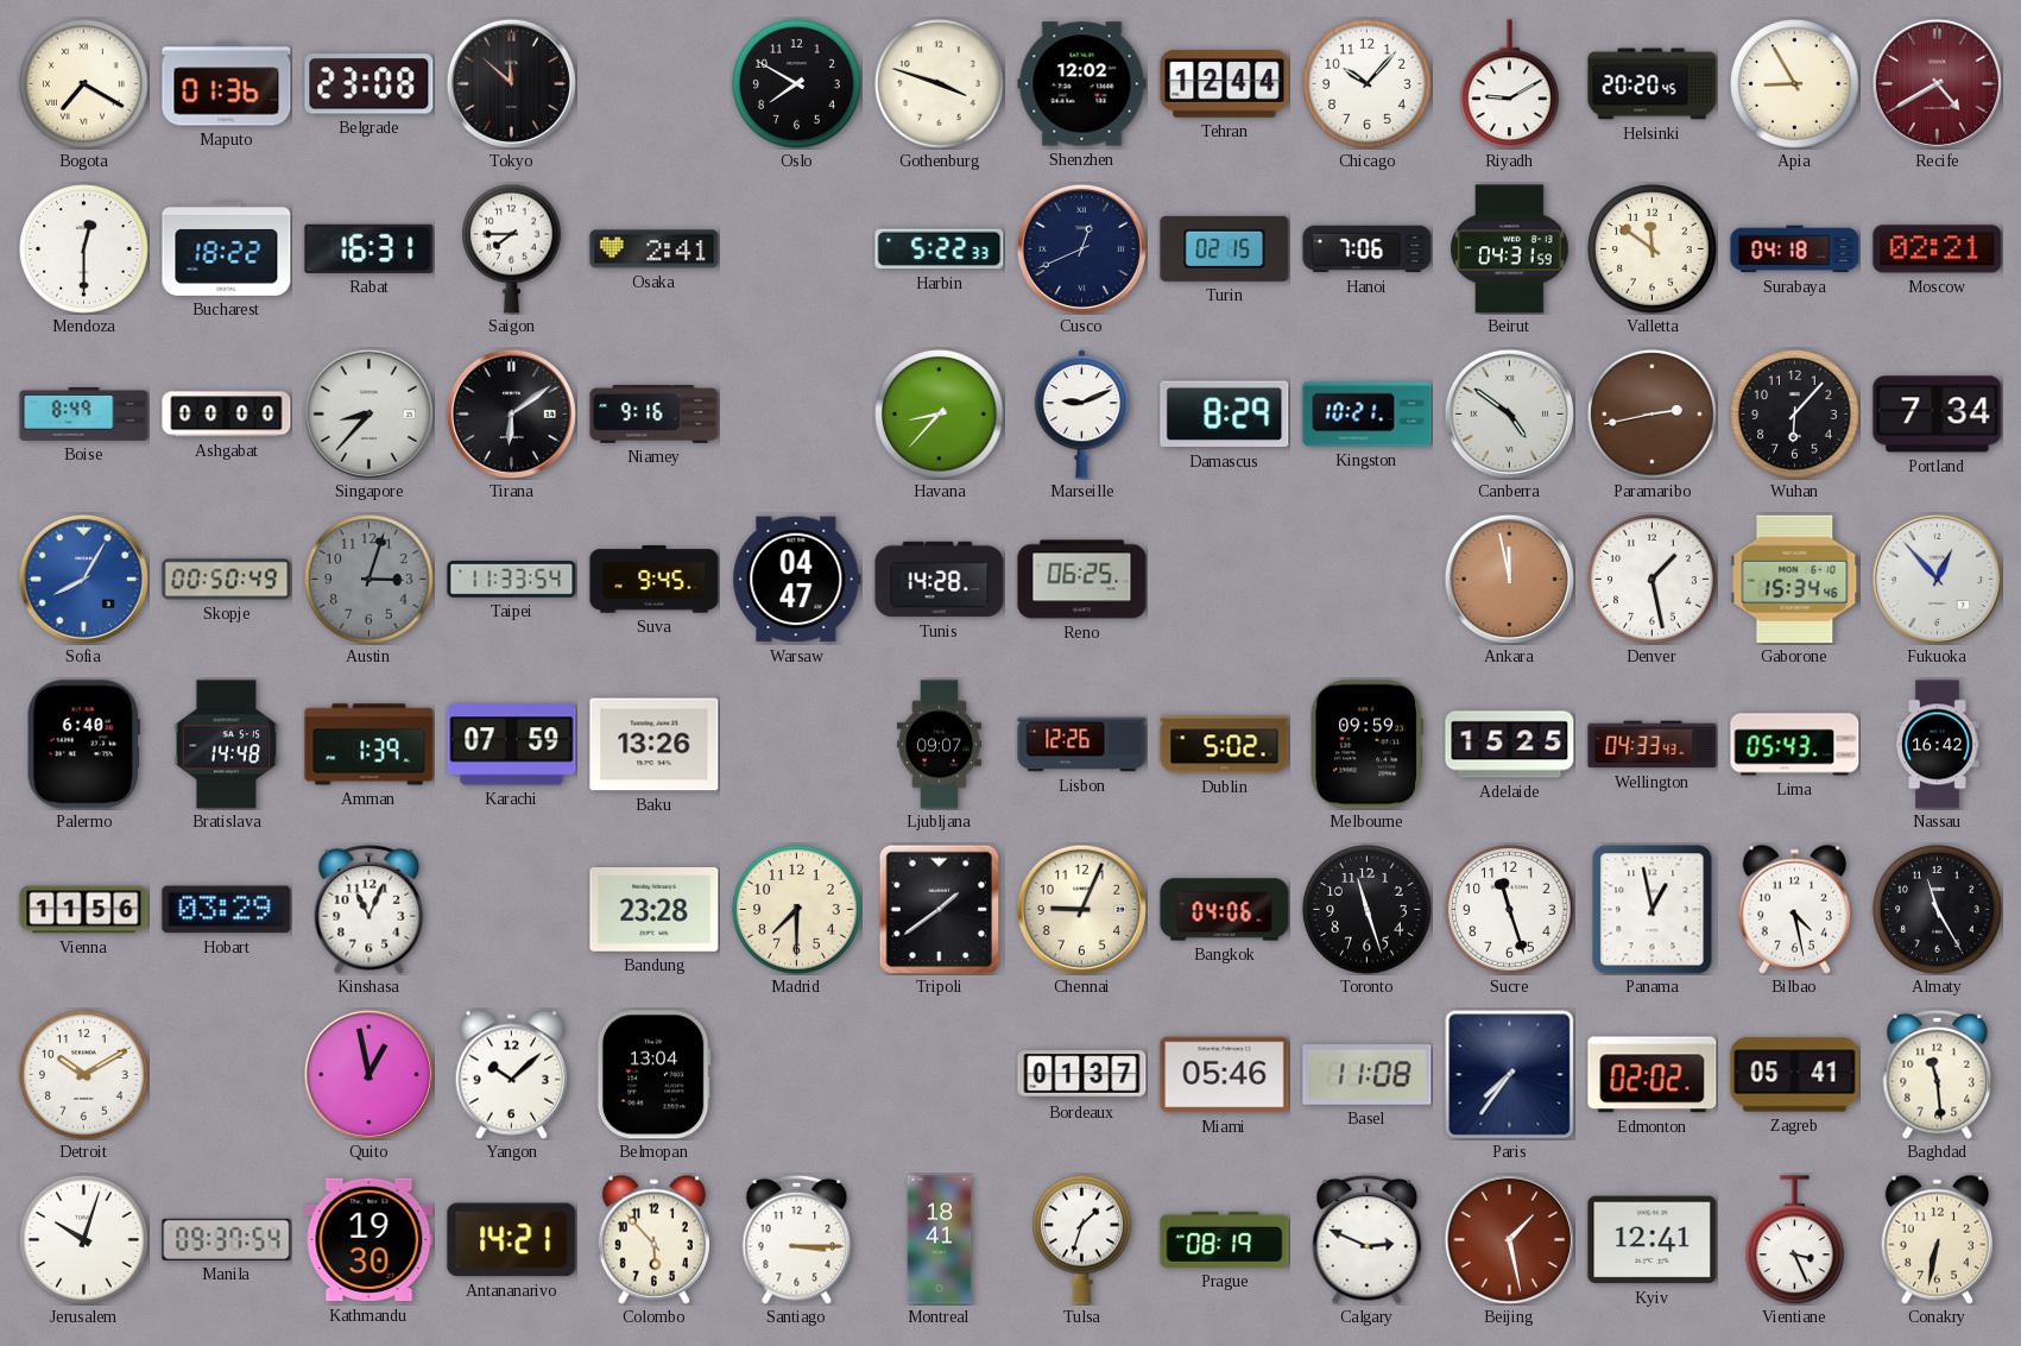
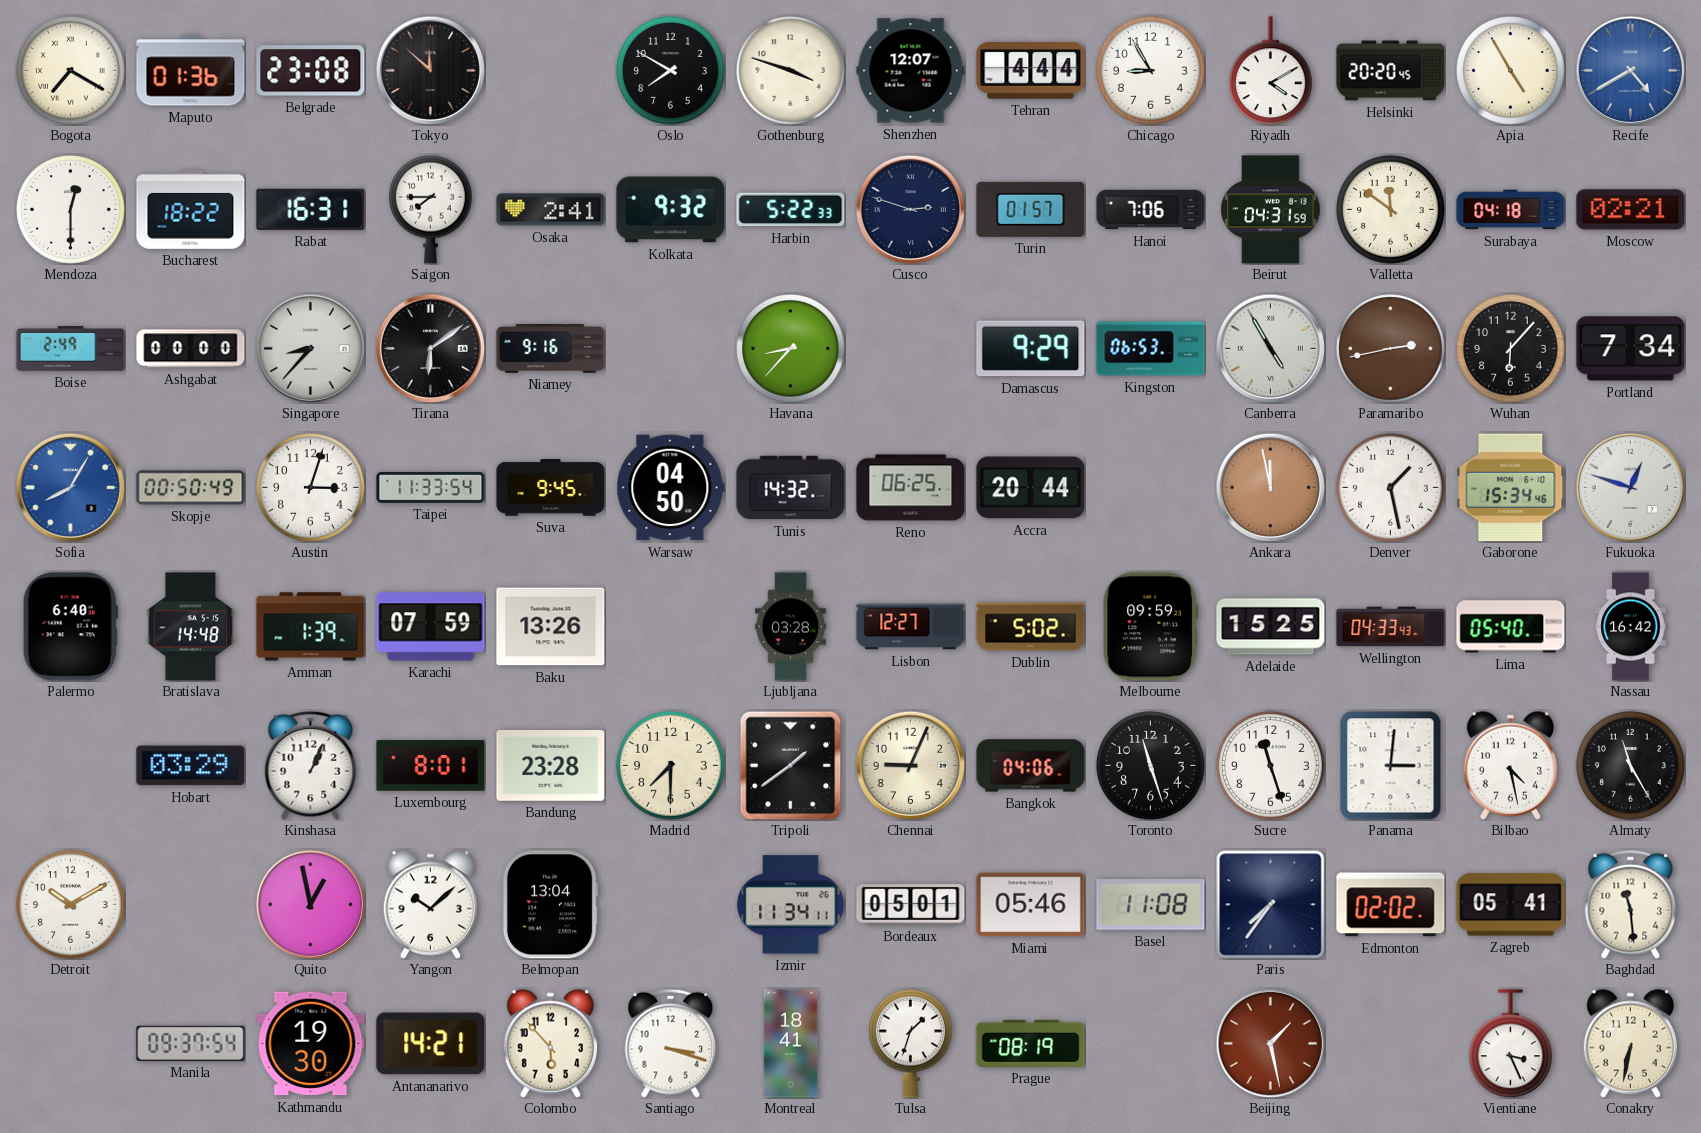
Shenzhen: 12:02 -> 12:07
Tehran: 12:44 -> 4:44
Chicago: 10:07 -> 8:55
Riyadh: 9:10 -> 4:10
Apia: 8:55 -> 4:55
Recife dial: burgundy -> blue
Kolkata: none -> 9:32
Cusco: 12:41 -> 2:48
Turin: 02:15 -> 01:57
Boise: 8:49 -> 2:49
Marseille: 9:11 -> none
Damascus: 8:29 -> 9:29
Kingston: 10:21 -> 06:53
Canberra: 4:51 -> 4:55
Austin dial: grey -> white
Warsaw: 04:47 -> 04:50
Tunis: 14:28 -> 14:32
Accra: none -> 20:44
Fukuoka: 12:53 -> 12:48
Ljubljana: 09:07 -> 03:28
Lisbon: 12:26 -> 12:27
Lima: 05:43 -> 05:40
Vienna: 11:56 -> none
Kinshasa: 11:04 -> 1:04
Luxembourg: none -> 8:01
Panama: 12:58 -> 3:01
Izmir: none -> 11:34
Bordeaux: 01:37 -> 05:01
Jerusalem: 10:03 -> none
Santiago: 3:15 -> 3:18
Calgary: 2:49 -> none
Kyiv: 12:41 -> none
